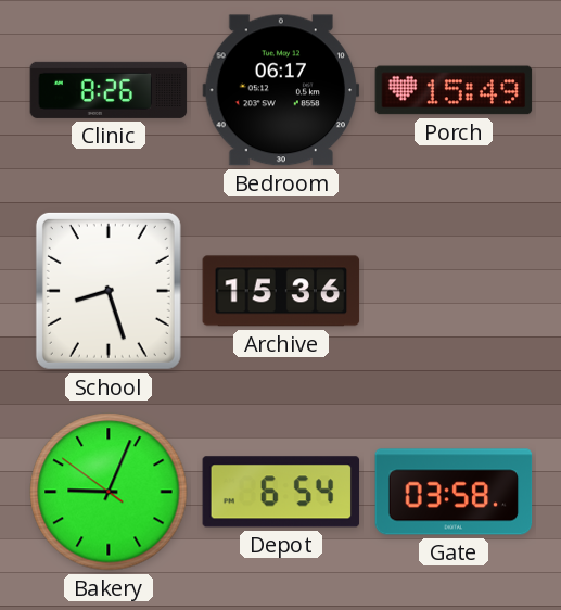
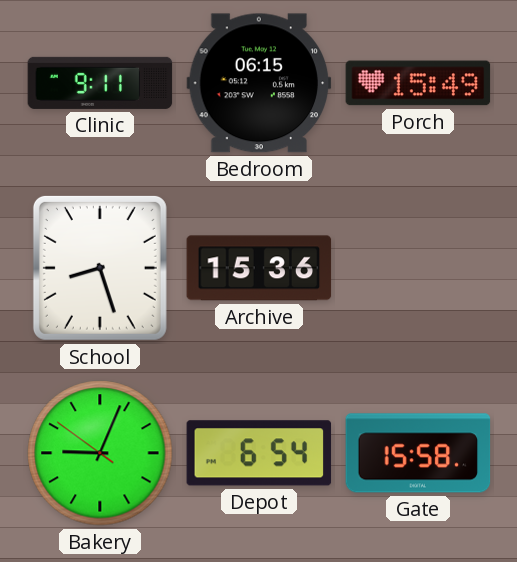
Clinic: 8:26 -> 9:11
Bedroom: 06:17 -> 06:15
Gate: 03:58 -> 15:58
